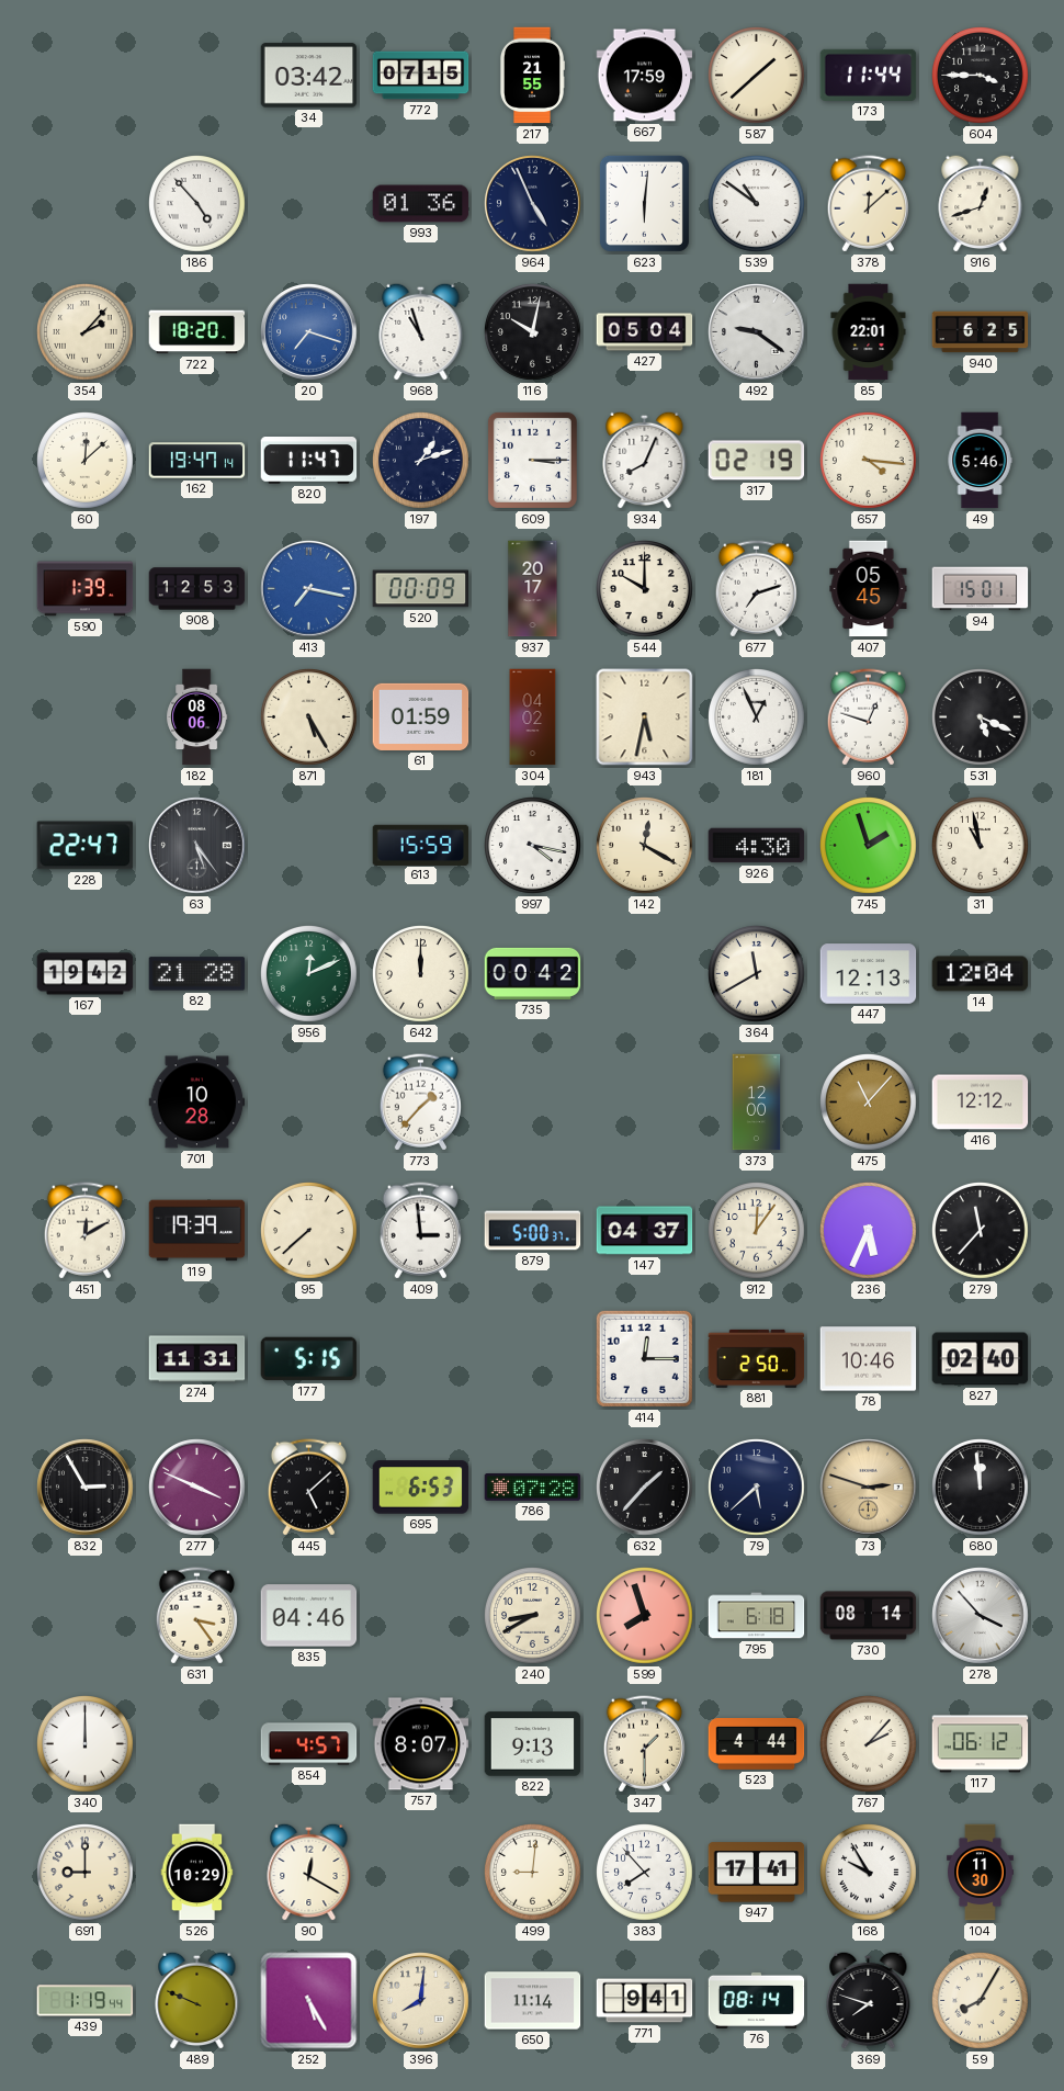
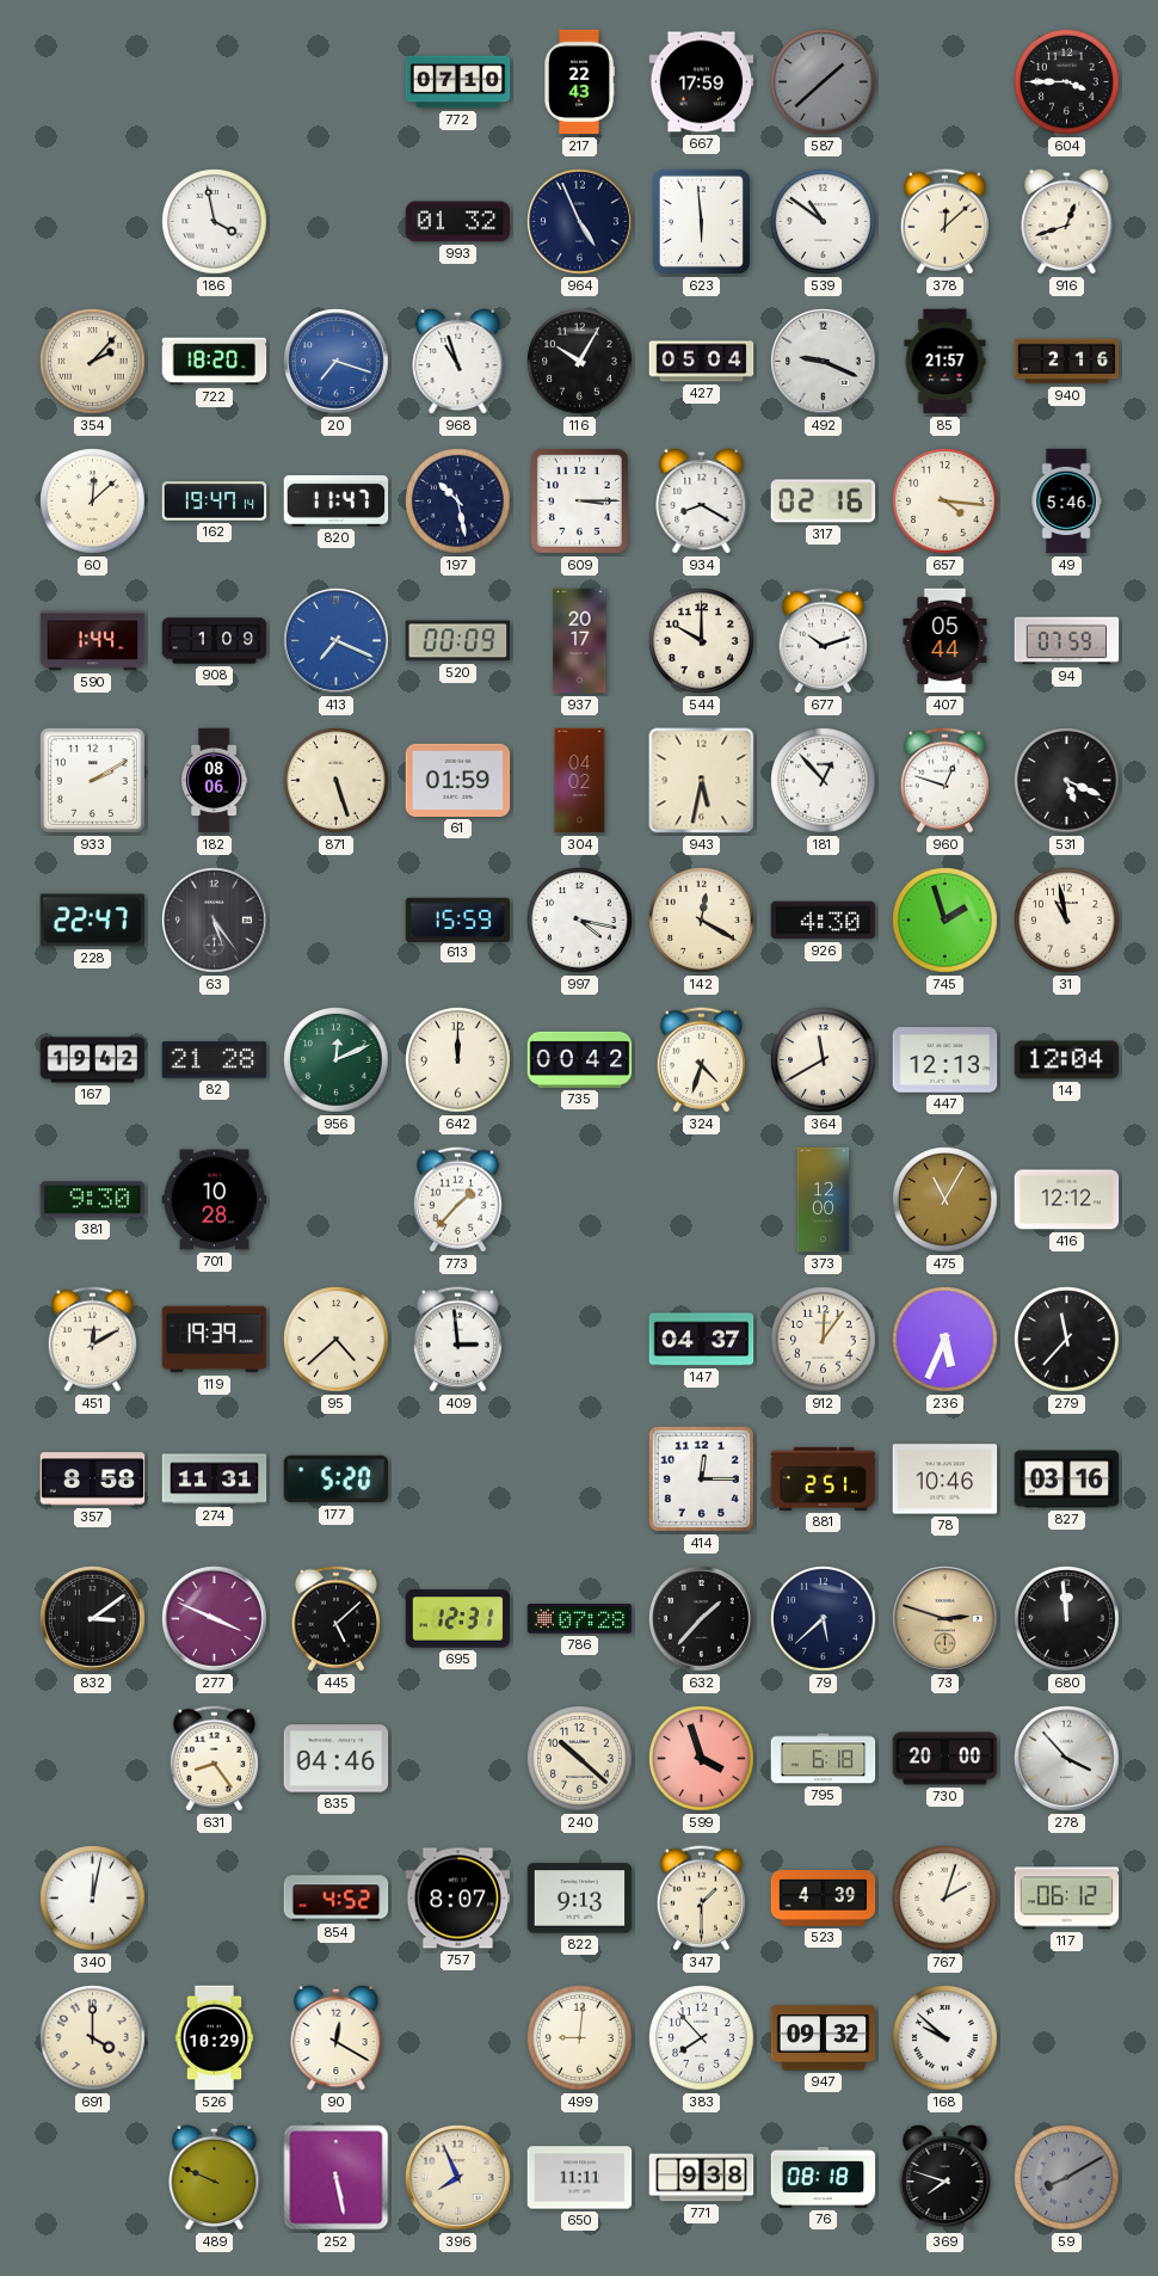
34: 03:42 -> none
772: 07:15 -> 07:10
217: 21:55 -> 22:43
587 dial: cream -> grey
173: 11:44 -> none
186: 4:53 -> 3:58
993: 01:36 -> 01:32
623: 6:01 -> 5:59
116: 10:02 -> 10:05
492: 9:21 -> 9:19
85: 22:01 -> 21:57
940: 6:25 -> 2:16
197: 1:12 -> 10:28
934: 8:04 -> 8:20
317: 02:19 -> 02:16
590: 1:39 -> 1:44
908: 12:53 -> 1:09
413: 7:17 -> 7:19
677: 7:12 -> 10:12
407: 05:45 -> 05:44
94: 15:01 -> 07:59
933: none -> 2:10
871: 5:25 -> 5:27
181: 12:56 -> 12:53
324: none -> 4:33
381: none -> 9:30
475: 11:07 -> 11:05
95: 7:38 -> 4:38
879: 5:00 -> none
357: none -> 8:58
177: 5:15 -> 5:20
881: 2:50 -> 2:51
827: 02:40 -> 03:16
832: 2:55 -> 3:09
695: 6:53 -> 12:31
631: 3:24 -> 8:24
240: 8:40 -> 10:22
599: 7:57 -> 3:57
730: 08:14 -> 20:00
340: 12:00 -> 12:02
854: 4:57 -> 4:52
523: 4:44 -> 4:39
767: 2:07 -> 2:03
691: 9:00 -> 4:00
947: 17:41 -> 09:32
168: 9:55 -> 9:52
104: 11:30 -> none
439: 1:19 -> none
252: 5:25 -> 5:28
396: 8:01 -> 7:56
650: 11:14 -> 11:11
771: 9:41 -> 9:38
76: 08:14 -> 08:18
59: 8:05 -> 8:10
59 dial: cream -> grey
